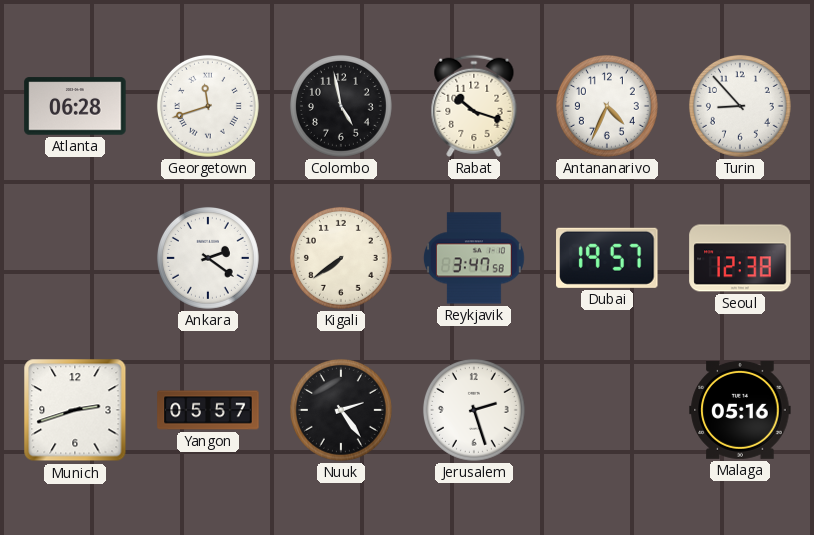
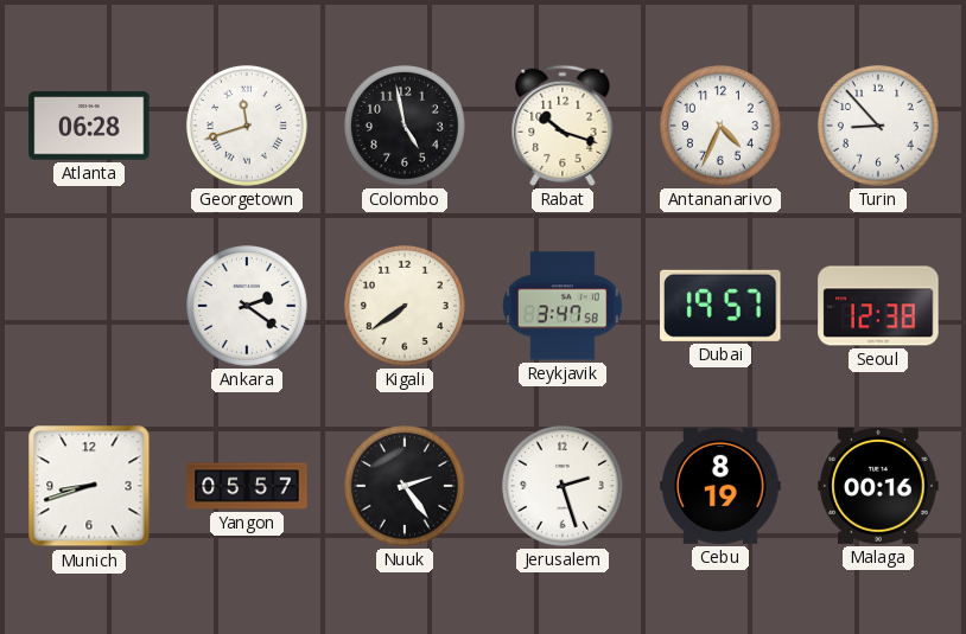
Munich: 2:42 -> 8:42
Cebu: none -> 8:19
Malaga: 05:16 -> 00:16
